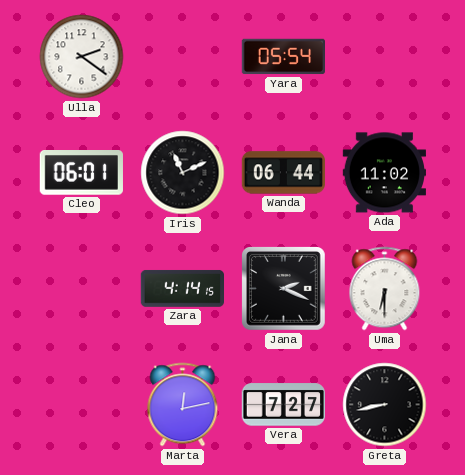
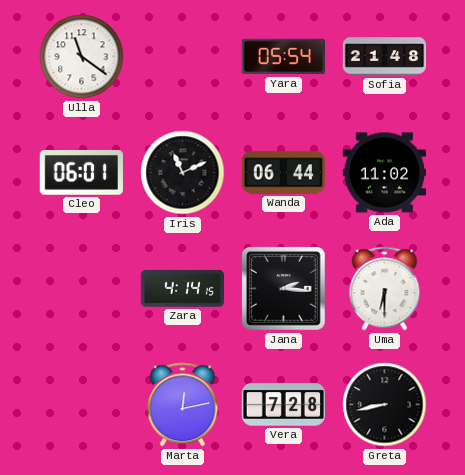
Ulla: 2:21 -> 11:21
Sofia: none -> 21:48
Jana: 2:19 -> 2:16
Vera: 7:27 -> 7:28
